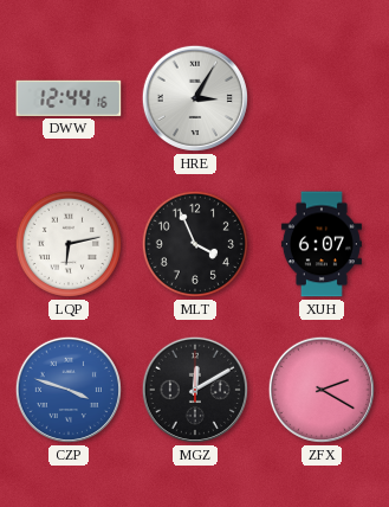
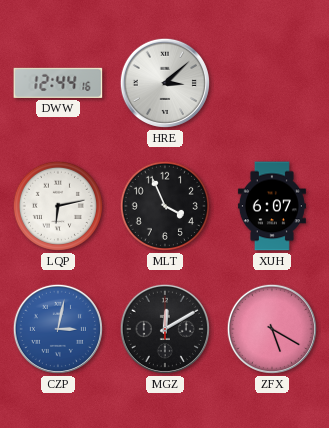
HRE: 3:05 -> 3:08
CZP: 3:48 -> 3:02
ZFX: 2:20 -> 5:20
